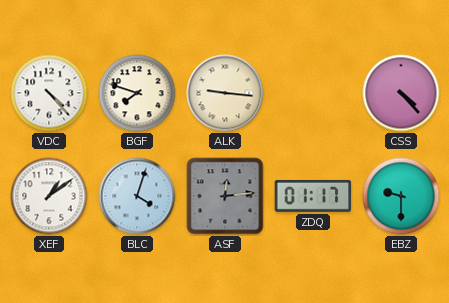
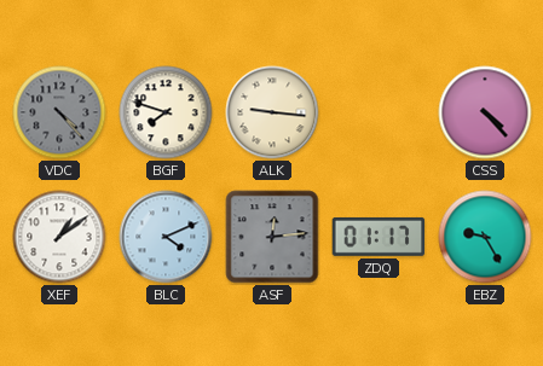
VDC dial: white -> grey
BLC: 4:03 -> 4:11
EBZ: 9:30 -> 9:25
